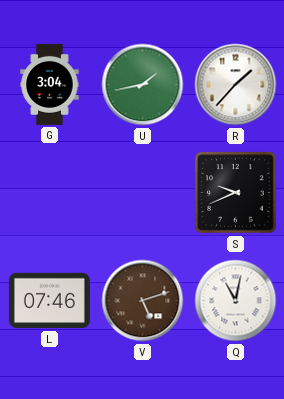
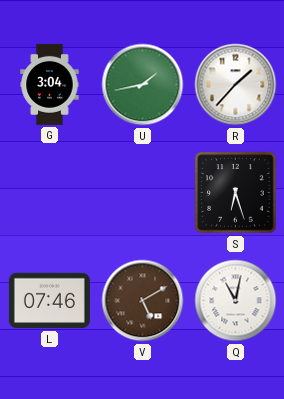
S: 9:41 -> 6:27
V: 5:12 -> 5:10
